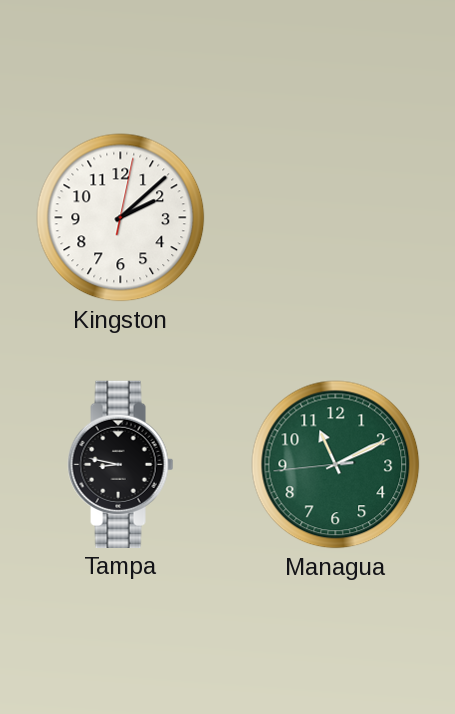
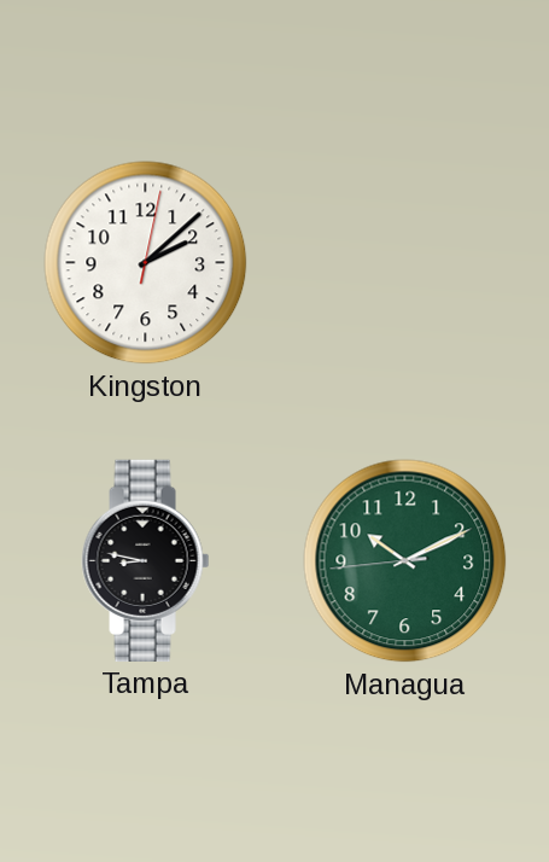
Managua: 11:10 -> 10:10
